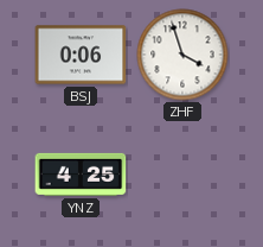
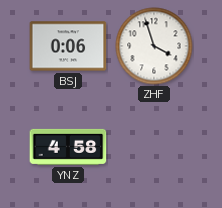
YNZ: 4:25 -> 4:58
